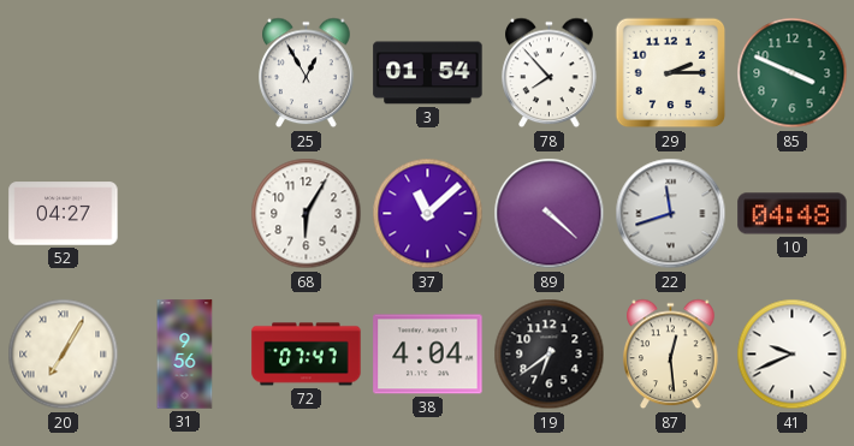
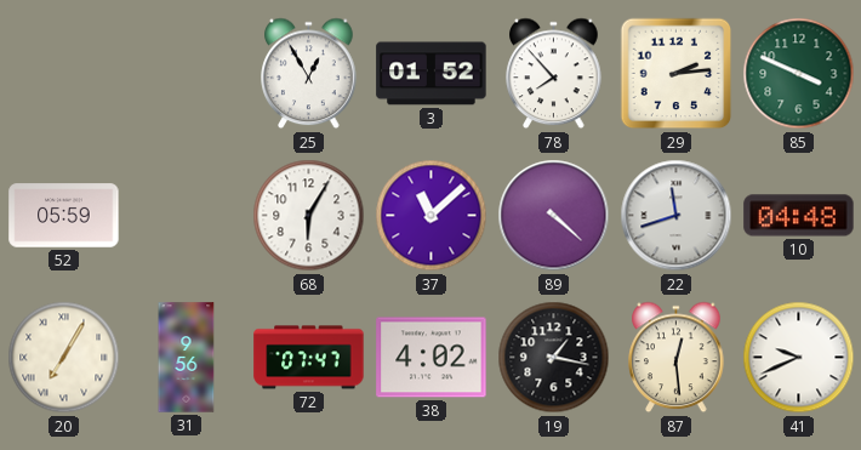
3: 01:54 -> 01:52
29: 2:15 -> 2:14
52: 04:27 -> 05:59
38: 4:04 -> 4:02
19: 6:39 -> 1:17
